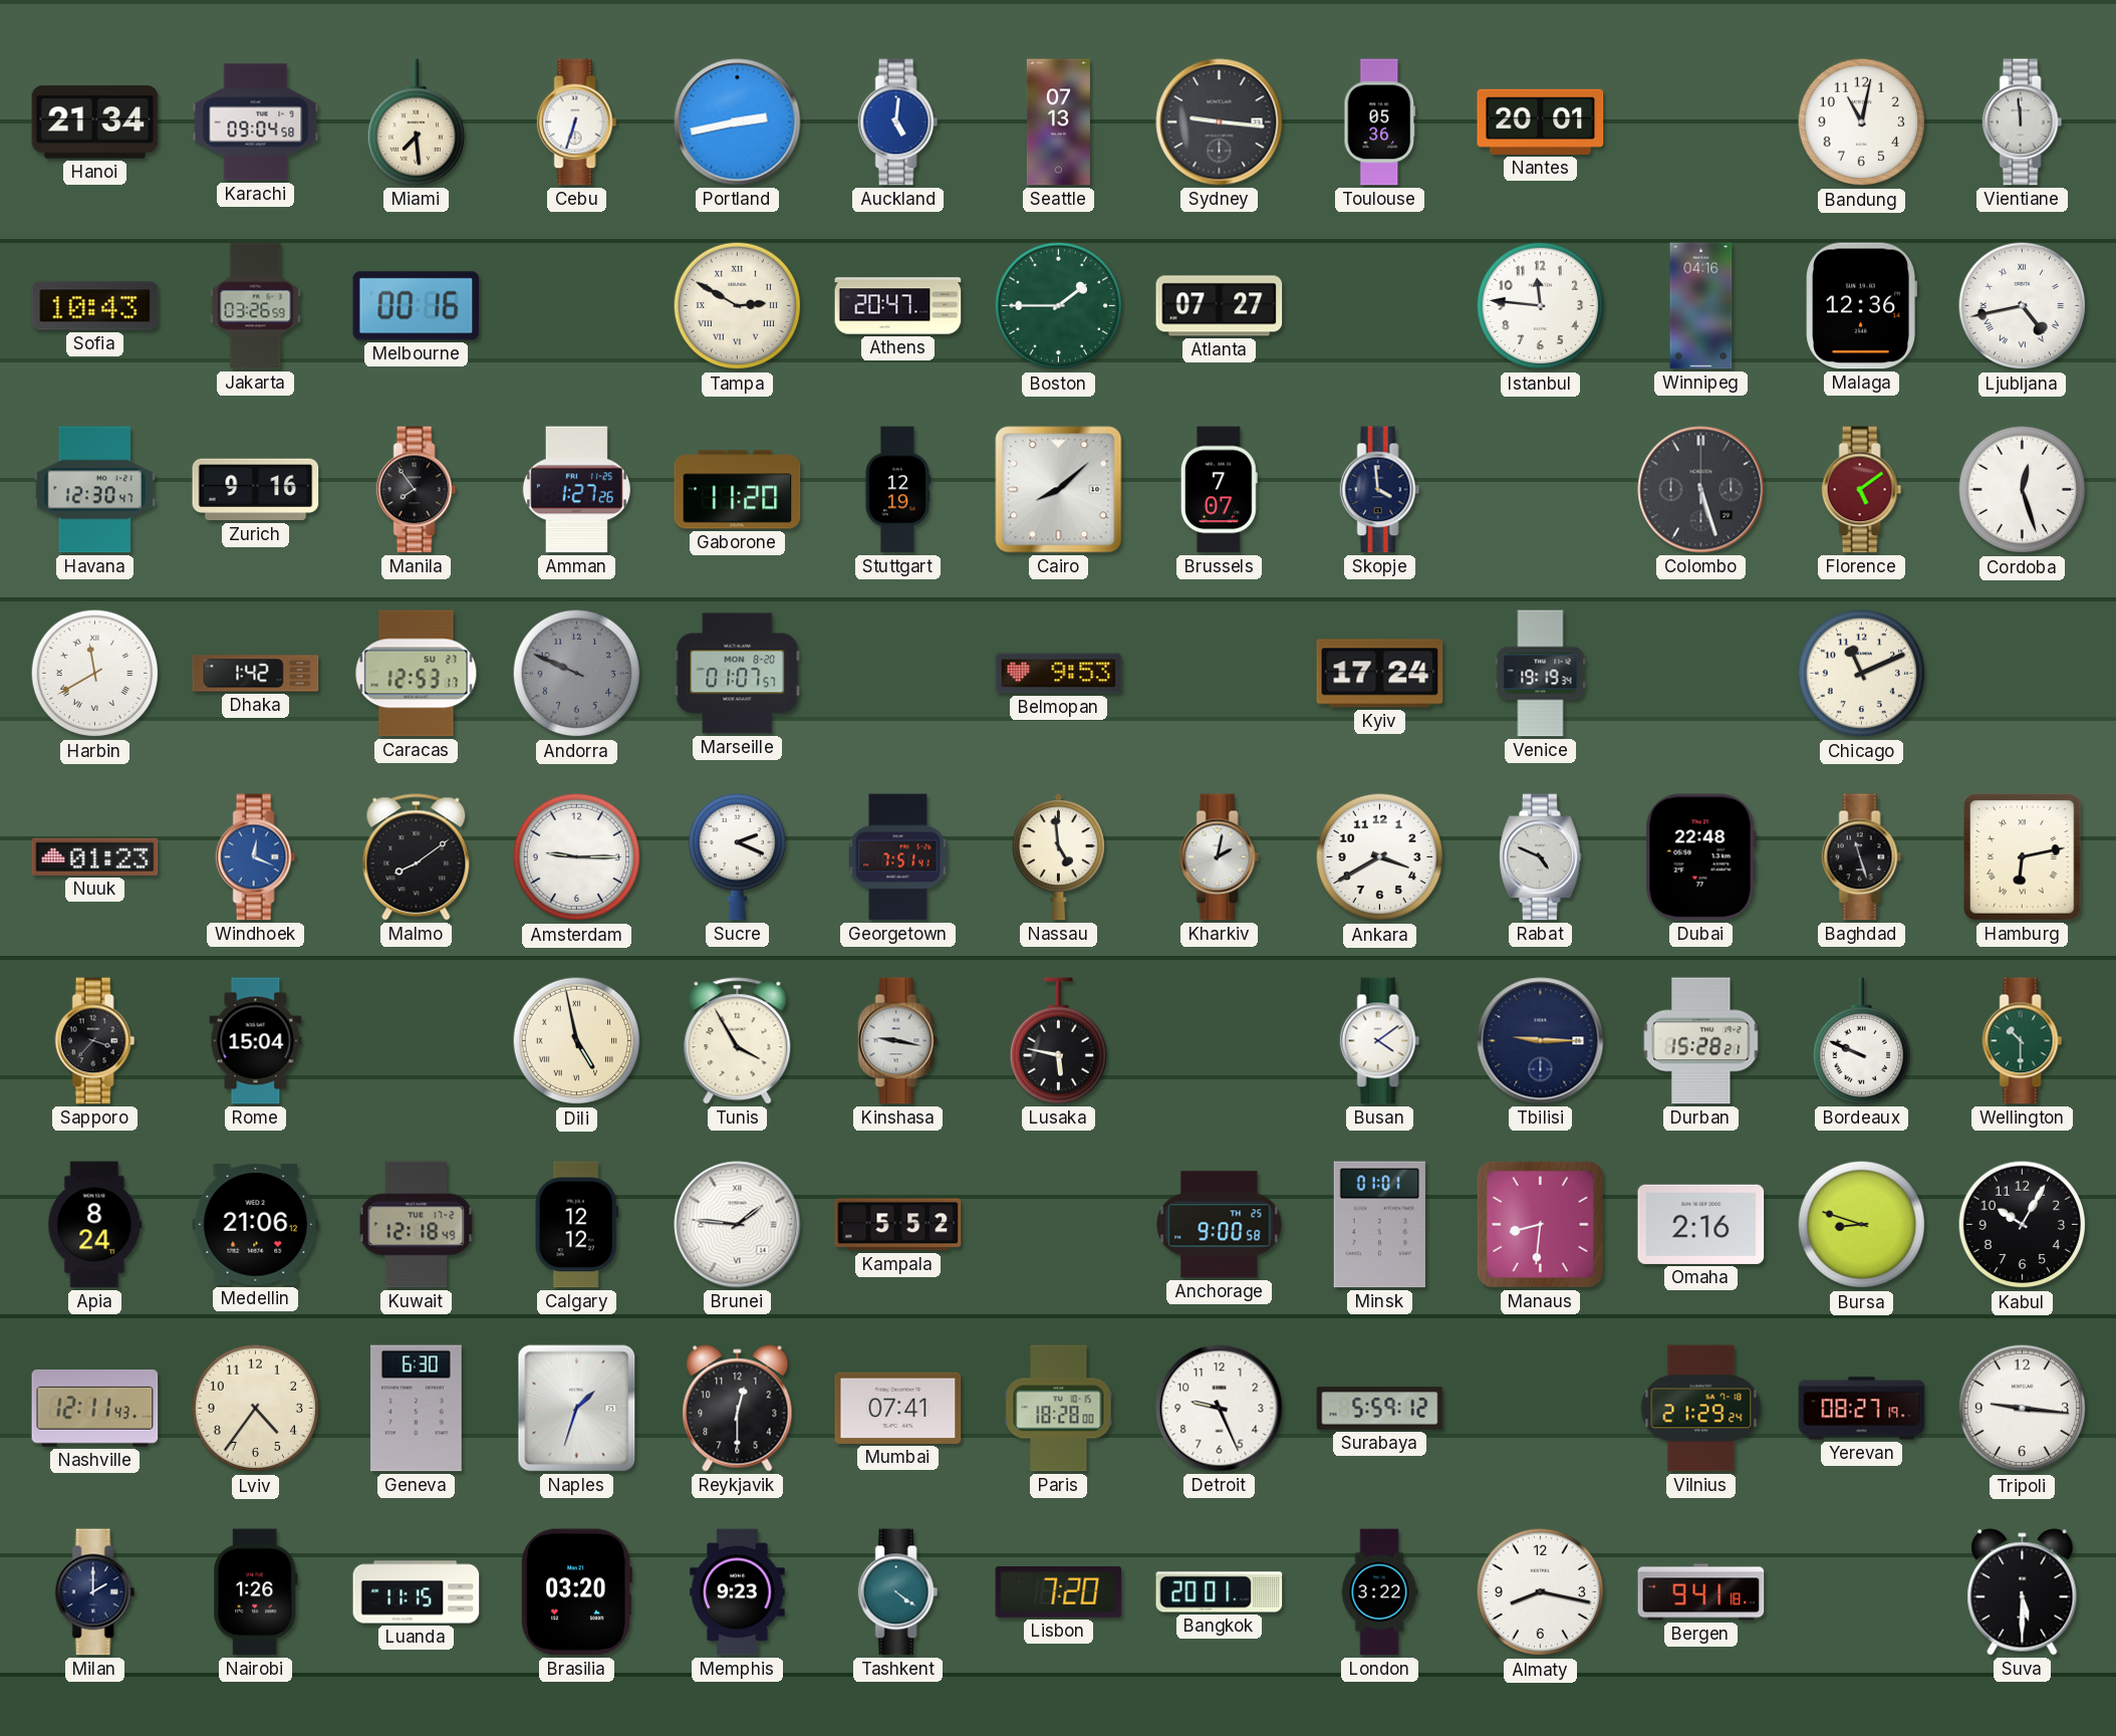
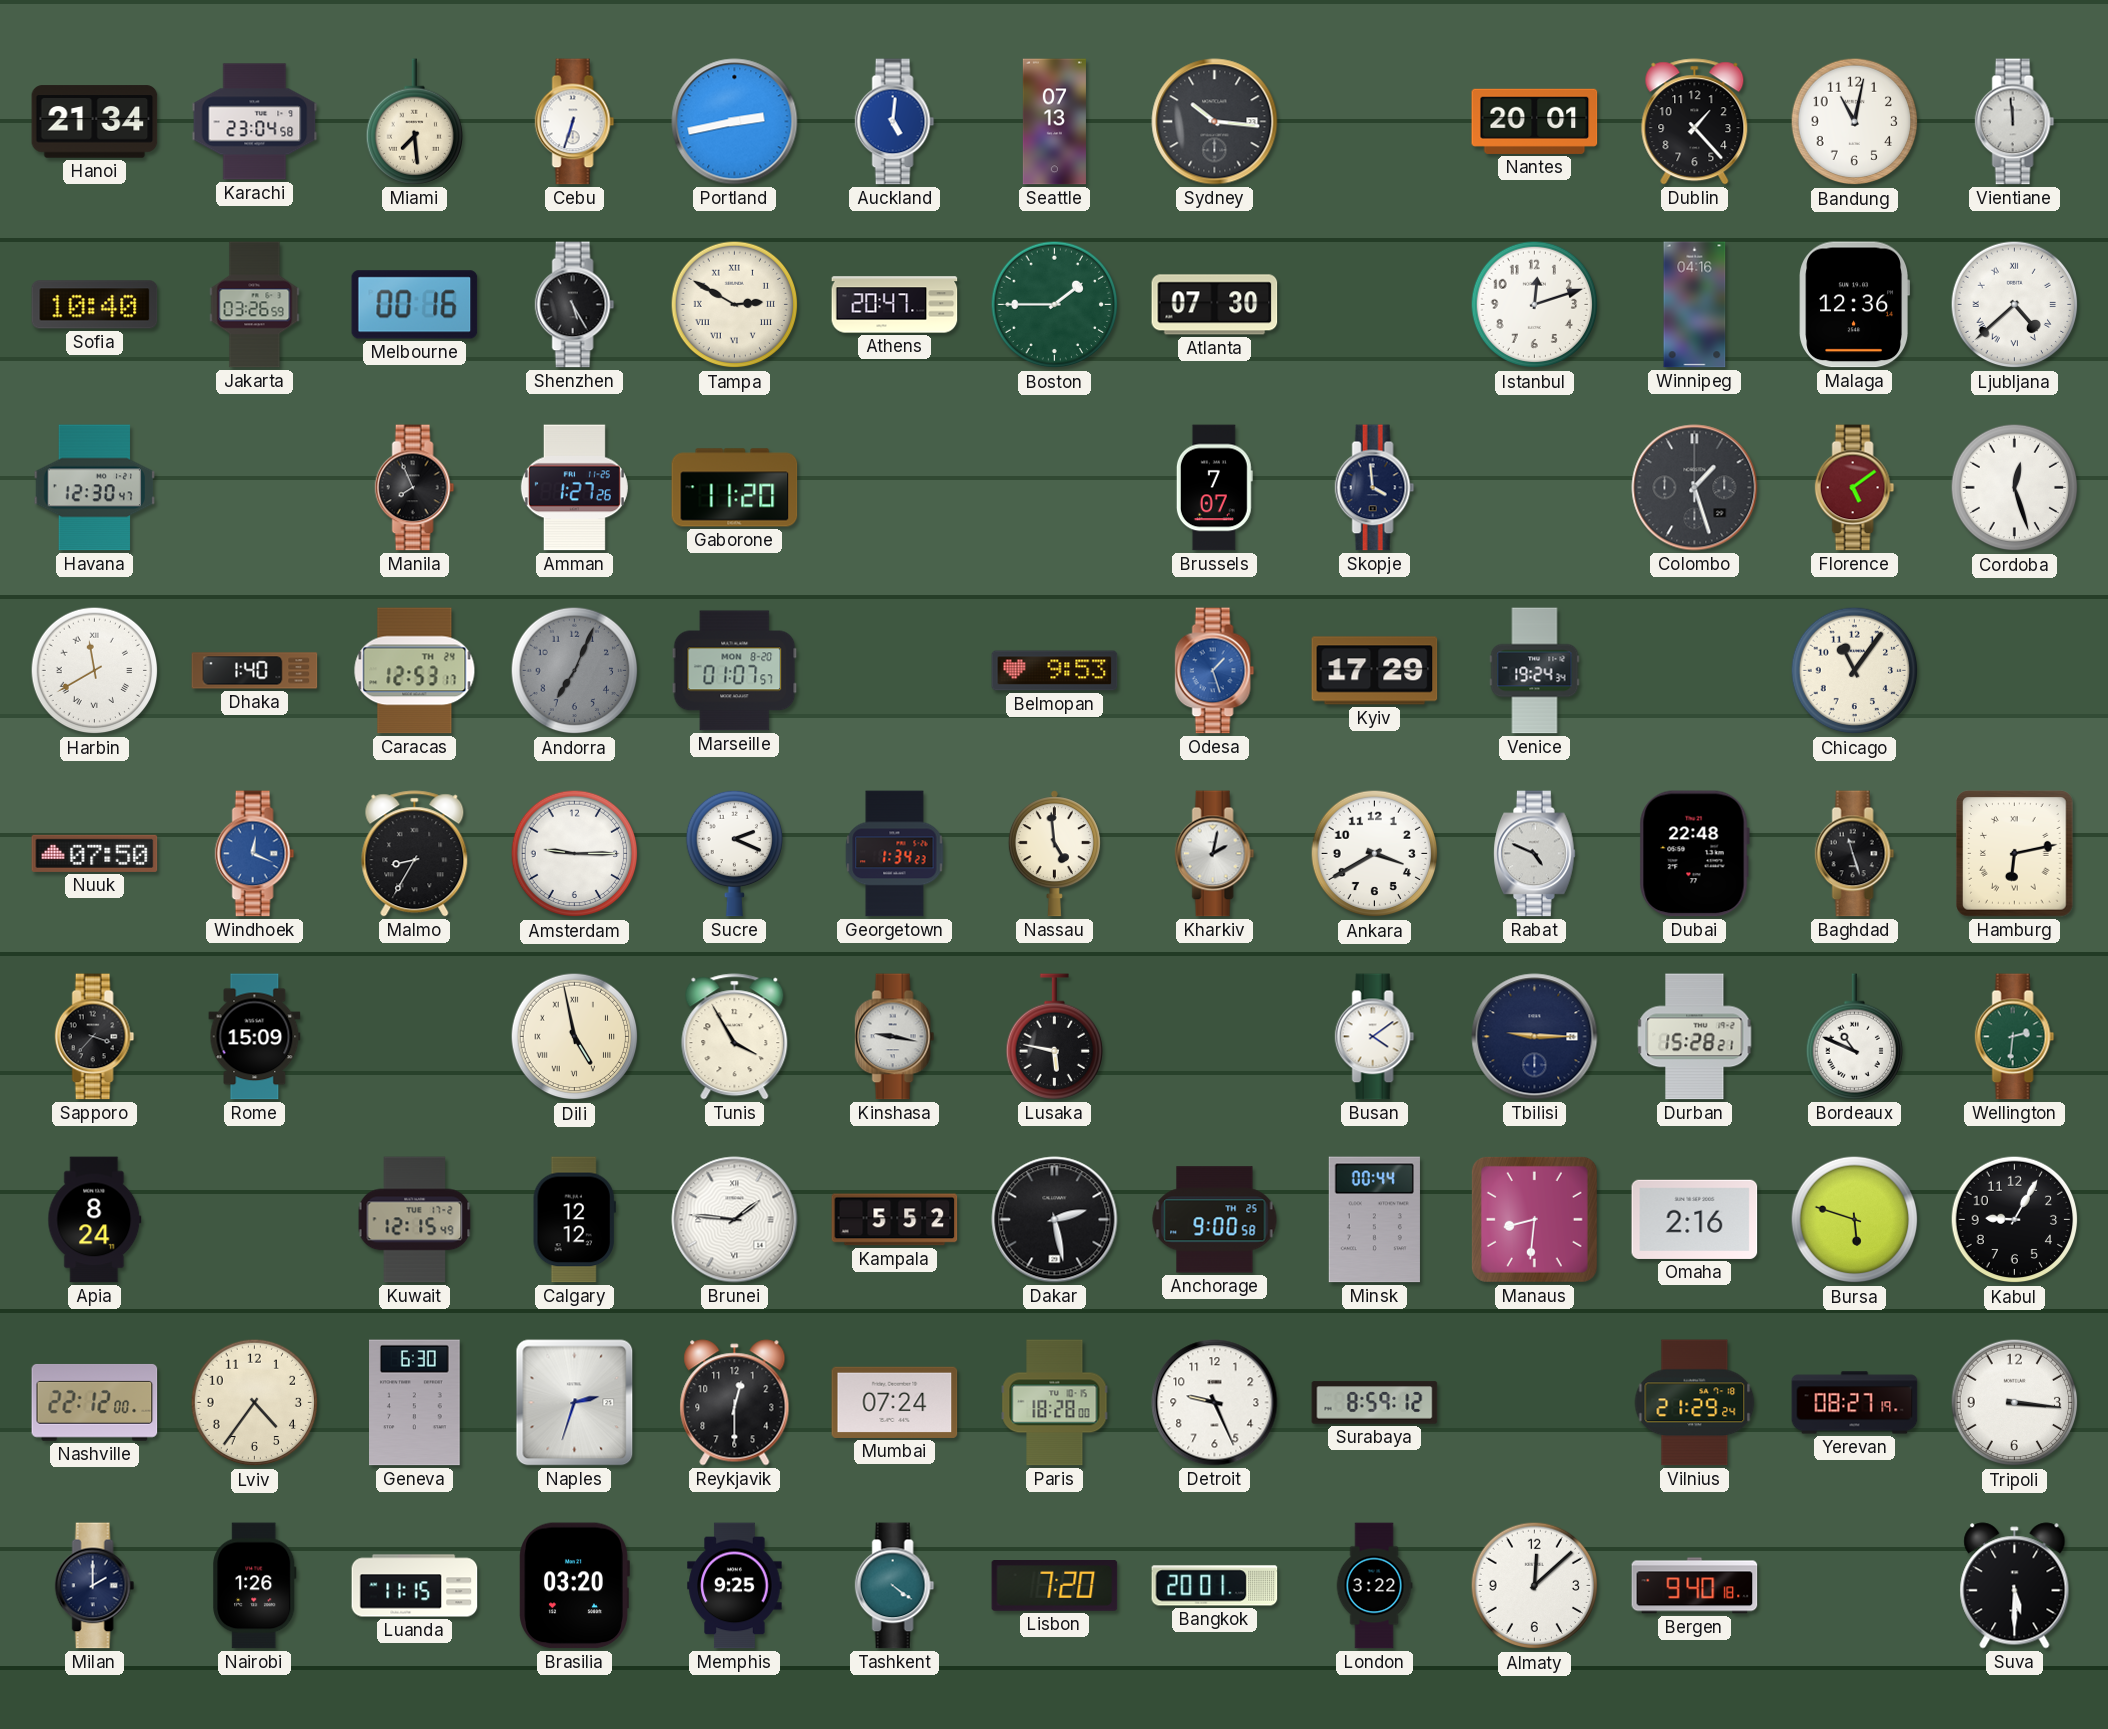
Karachi: 09:04 -> 23:04
Sydney: 9:16 -> 10:16
Toulouse: 05:36 -> none
Dublin: none -> 1:23
Sofia: 10:43 -> 10:40
Shenzhen: none -> 5:25
Atlanta: 07:27 -> 07:30
Istanbul: 11:46 -> 12:12
Ljubljana: 4:43 -> 4:38
Zurich: 9:16 -> none
Manila: 7:54 -> 7:56
Stuttgart: 12:19 -> none
Cairo: 8:08 -> none
Colombo: 5:27 -> 1:27
Dhaka: 1:42 -> 1:40
Caracas date: SU 27 -> TH 24
Andorra: 9:49 -> 7:04
Odesa: none -> 1:27
Kyiv: 17:24 -> 17:29
Venice: 19:19 -> 19:24
Chicago: 11:11 -> 11:06
Nuuk: 01:23 -> 07:50
Malmo: 8:09 -> 8:35
Georgetown: 7:51 -> 1:34
Rome: 15:04 -> 15:09
Bordeaux: 9:49 -> 10:49
Wellington: 10:30 -> 2:31
Medellin: 21:06 -> none
Kuwait: 12:18 -> 12:15
Dakar: none -> 2:28
Minsk: 01:01 -> 00:44
Bursa: 8:48 -> 5:48
Kabul: 10:05 -> 9:05
Nashville: 12:11 -> 22:12
Naples: 1:33 -> 2:33
Mumbai: 07:41 -> 07:24
Surabaya: 5:59 -> 8:59
Tripoli: 9:16 -> 3:16
Memphis: 9:23 -> 9:25
Almaty: 8:17 -> 12:08
Bergen: 9:41 -> 9:40
